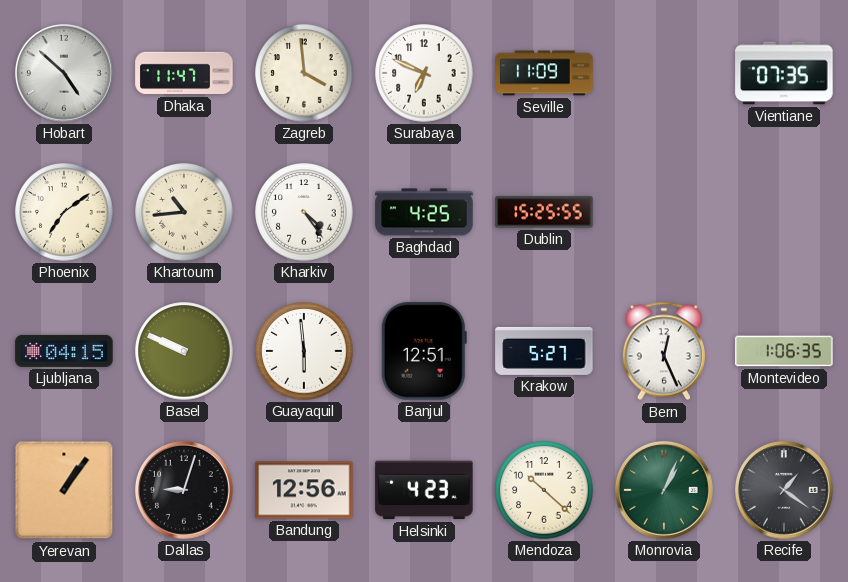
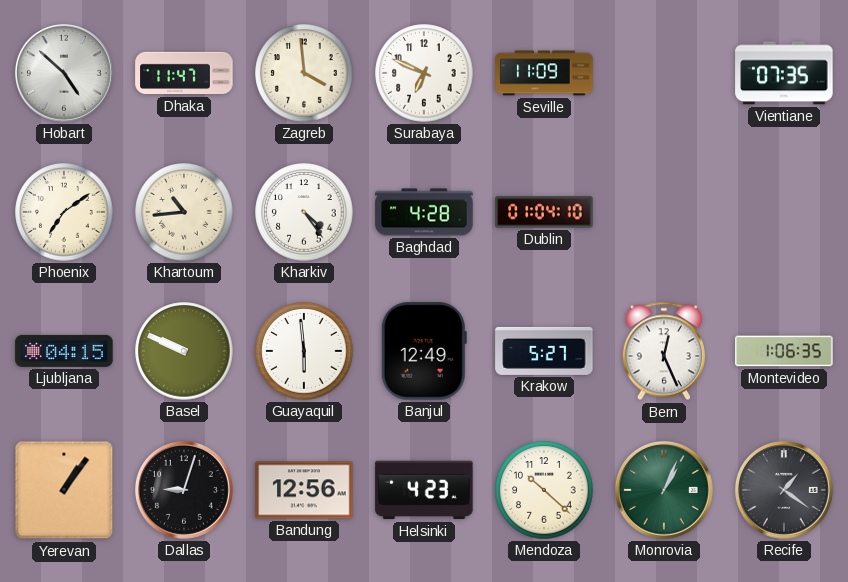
Baghdad: 4:25 -> 4:28
Dublin: 15:25 -> 01:04
Banjul: 12:51 -> 12:49
